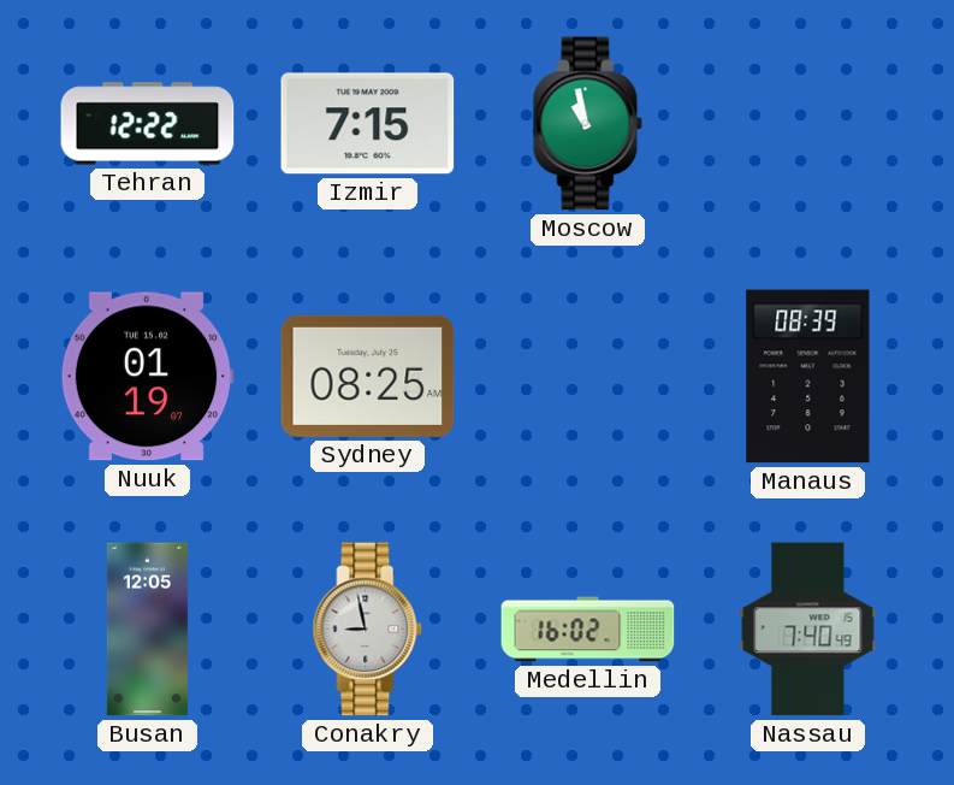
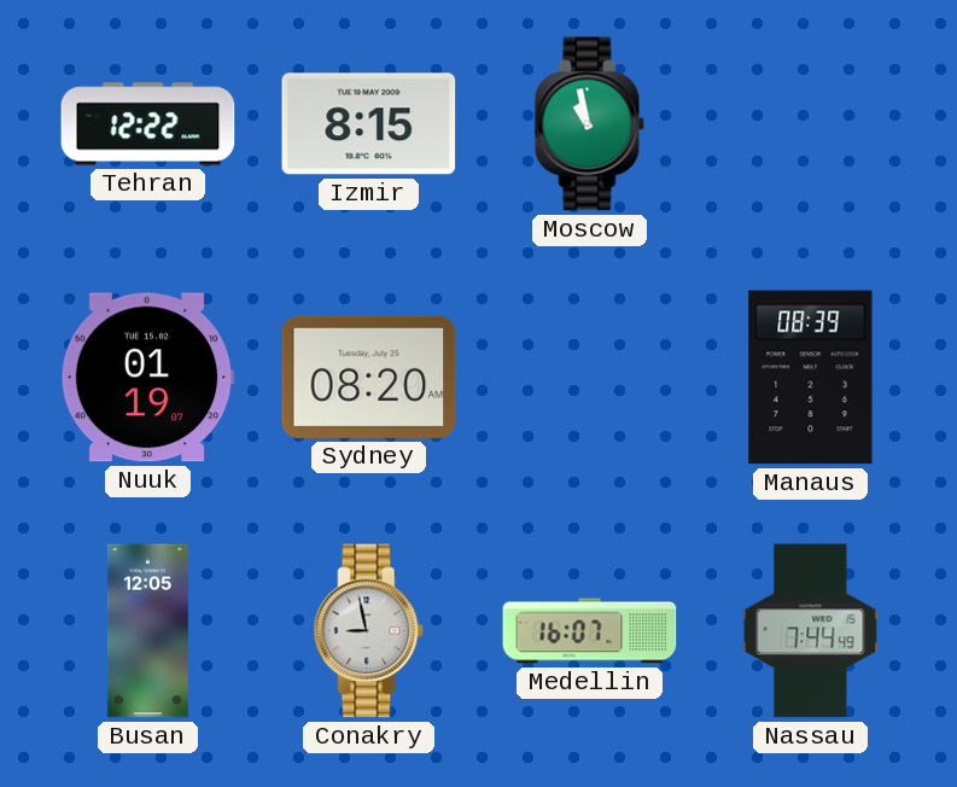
Izmir: 7:15 -> 8:15
Sydney: 08:25 -> 08:20
Medellin: 16:02 -> 16:07
Nassau: 7:40 -> 7:44
